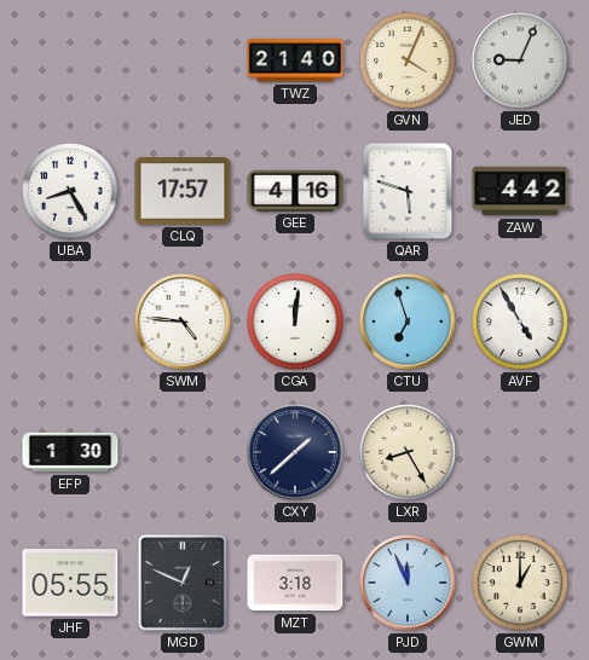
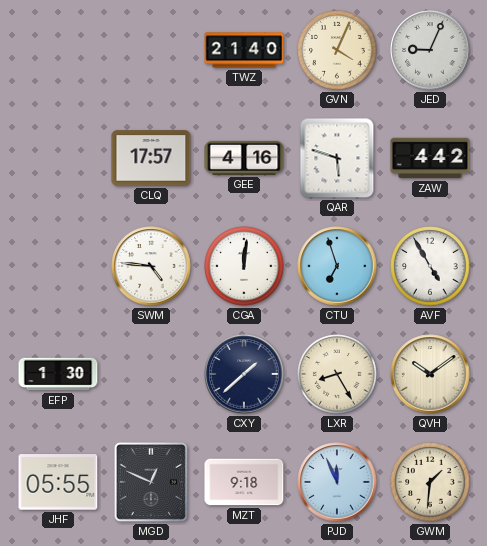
UBA: 8:25 -> none
QVH: none -> 10:09
MZT: 3:18 -> 9:18
GWM: 1:00 -> 1:31
